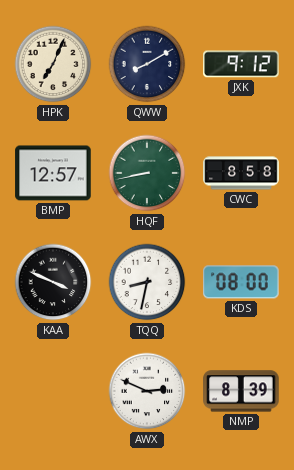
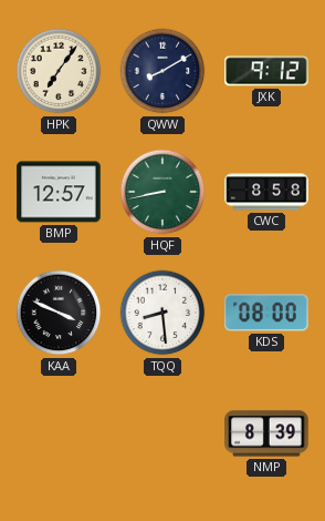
HPK: 7:04 -> 7:06
TQQ: 8:32 -> 8:29
AWX: 2:49 -> none
